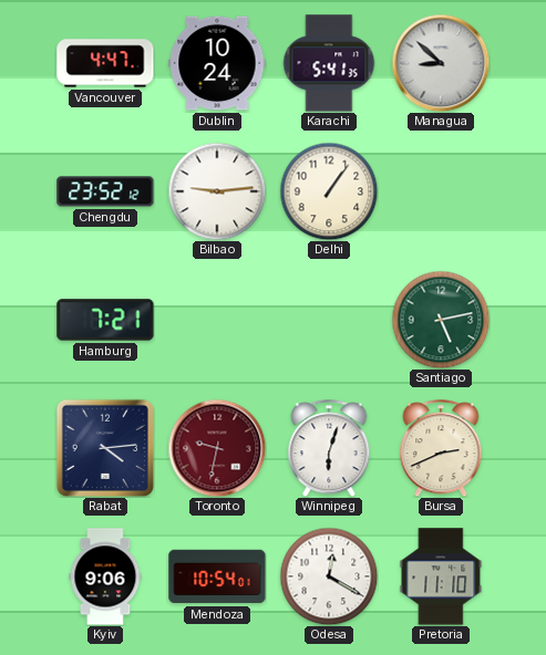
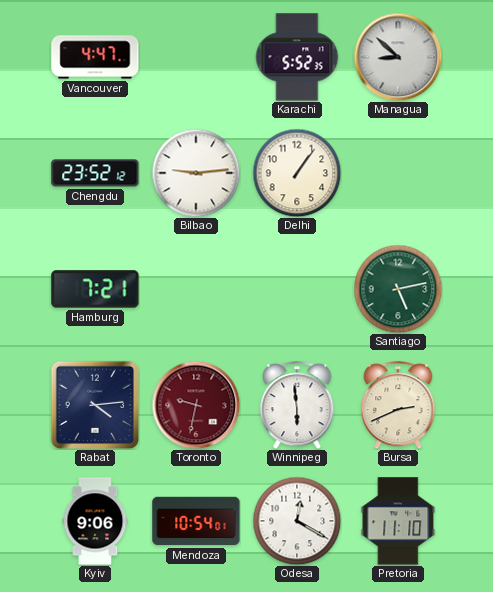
Dublin: 10:24 -> none
Karachi: 5:41 -> 5:52
Winnipeg: 6:03 -> 5:59
